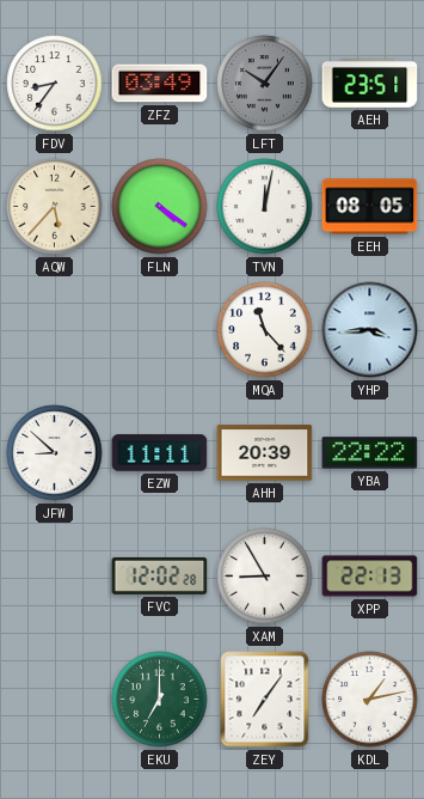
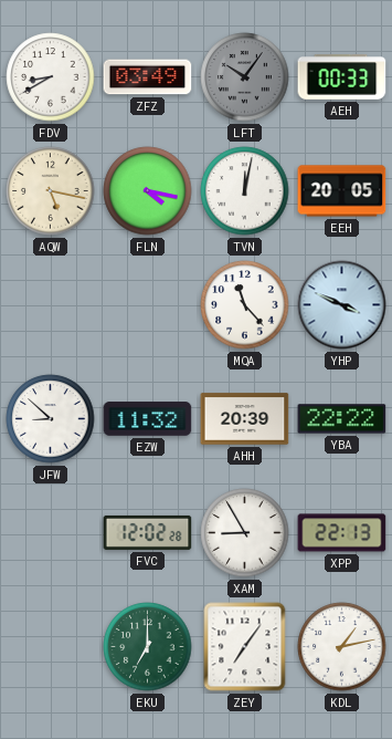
FDV: 8:36 -> 8:40
AEH: 23:51 -> 00:33
AQW: 5:37 -> 5:17
FLN: 4:21 -> 4:17
EEH: 08:05 -> 20:05
YHP: 3:44 -> 3:49
EZW: 11:11 -> 11:32
